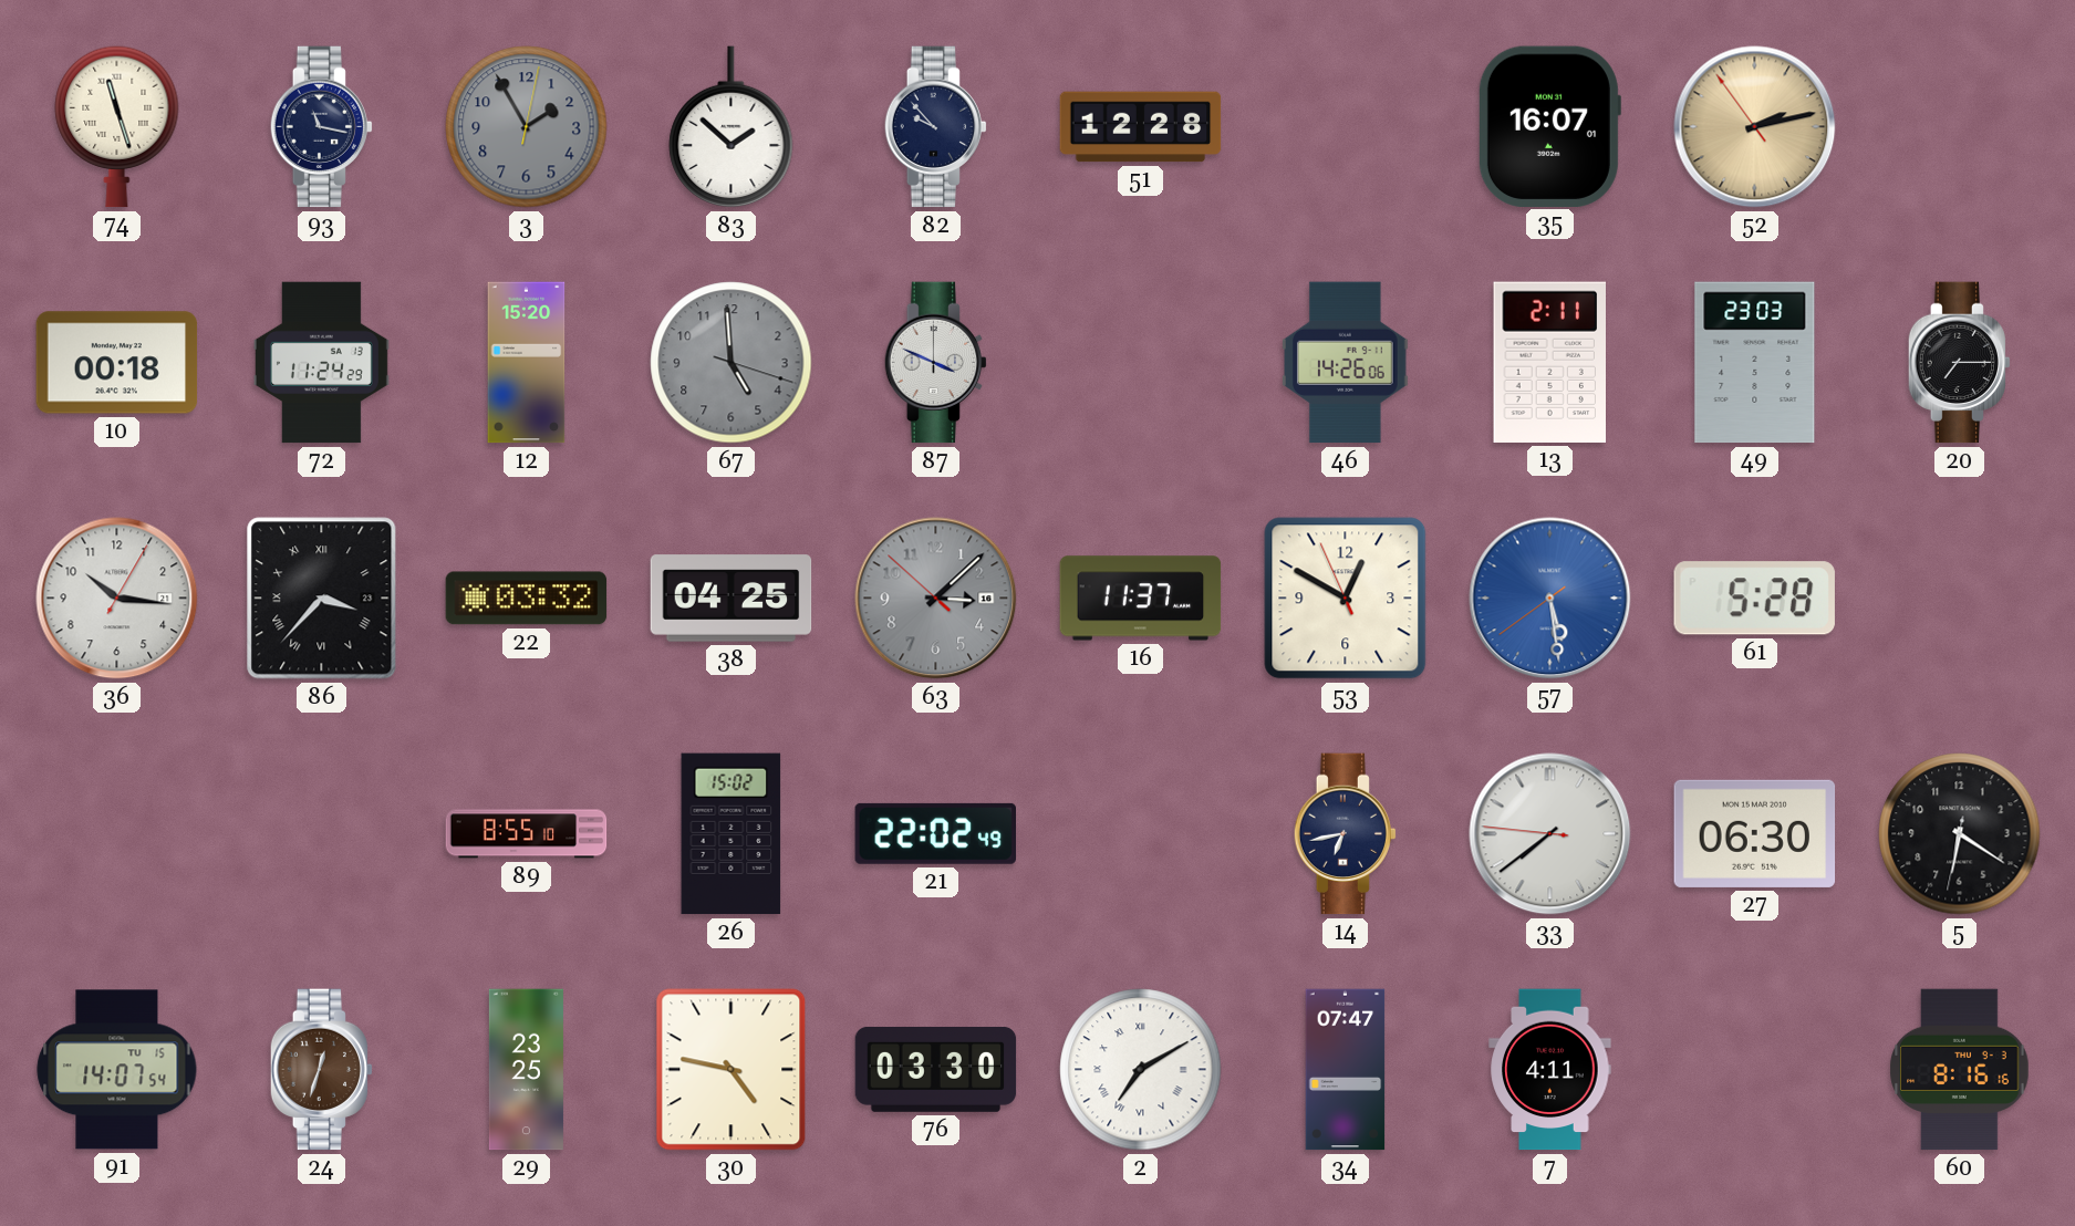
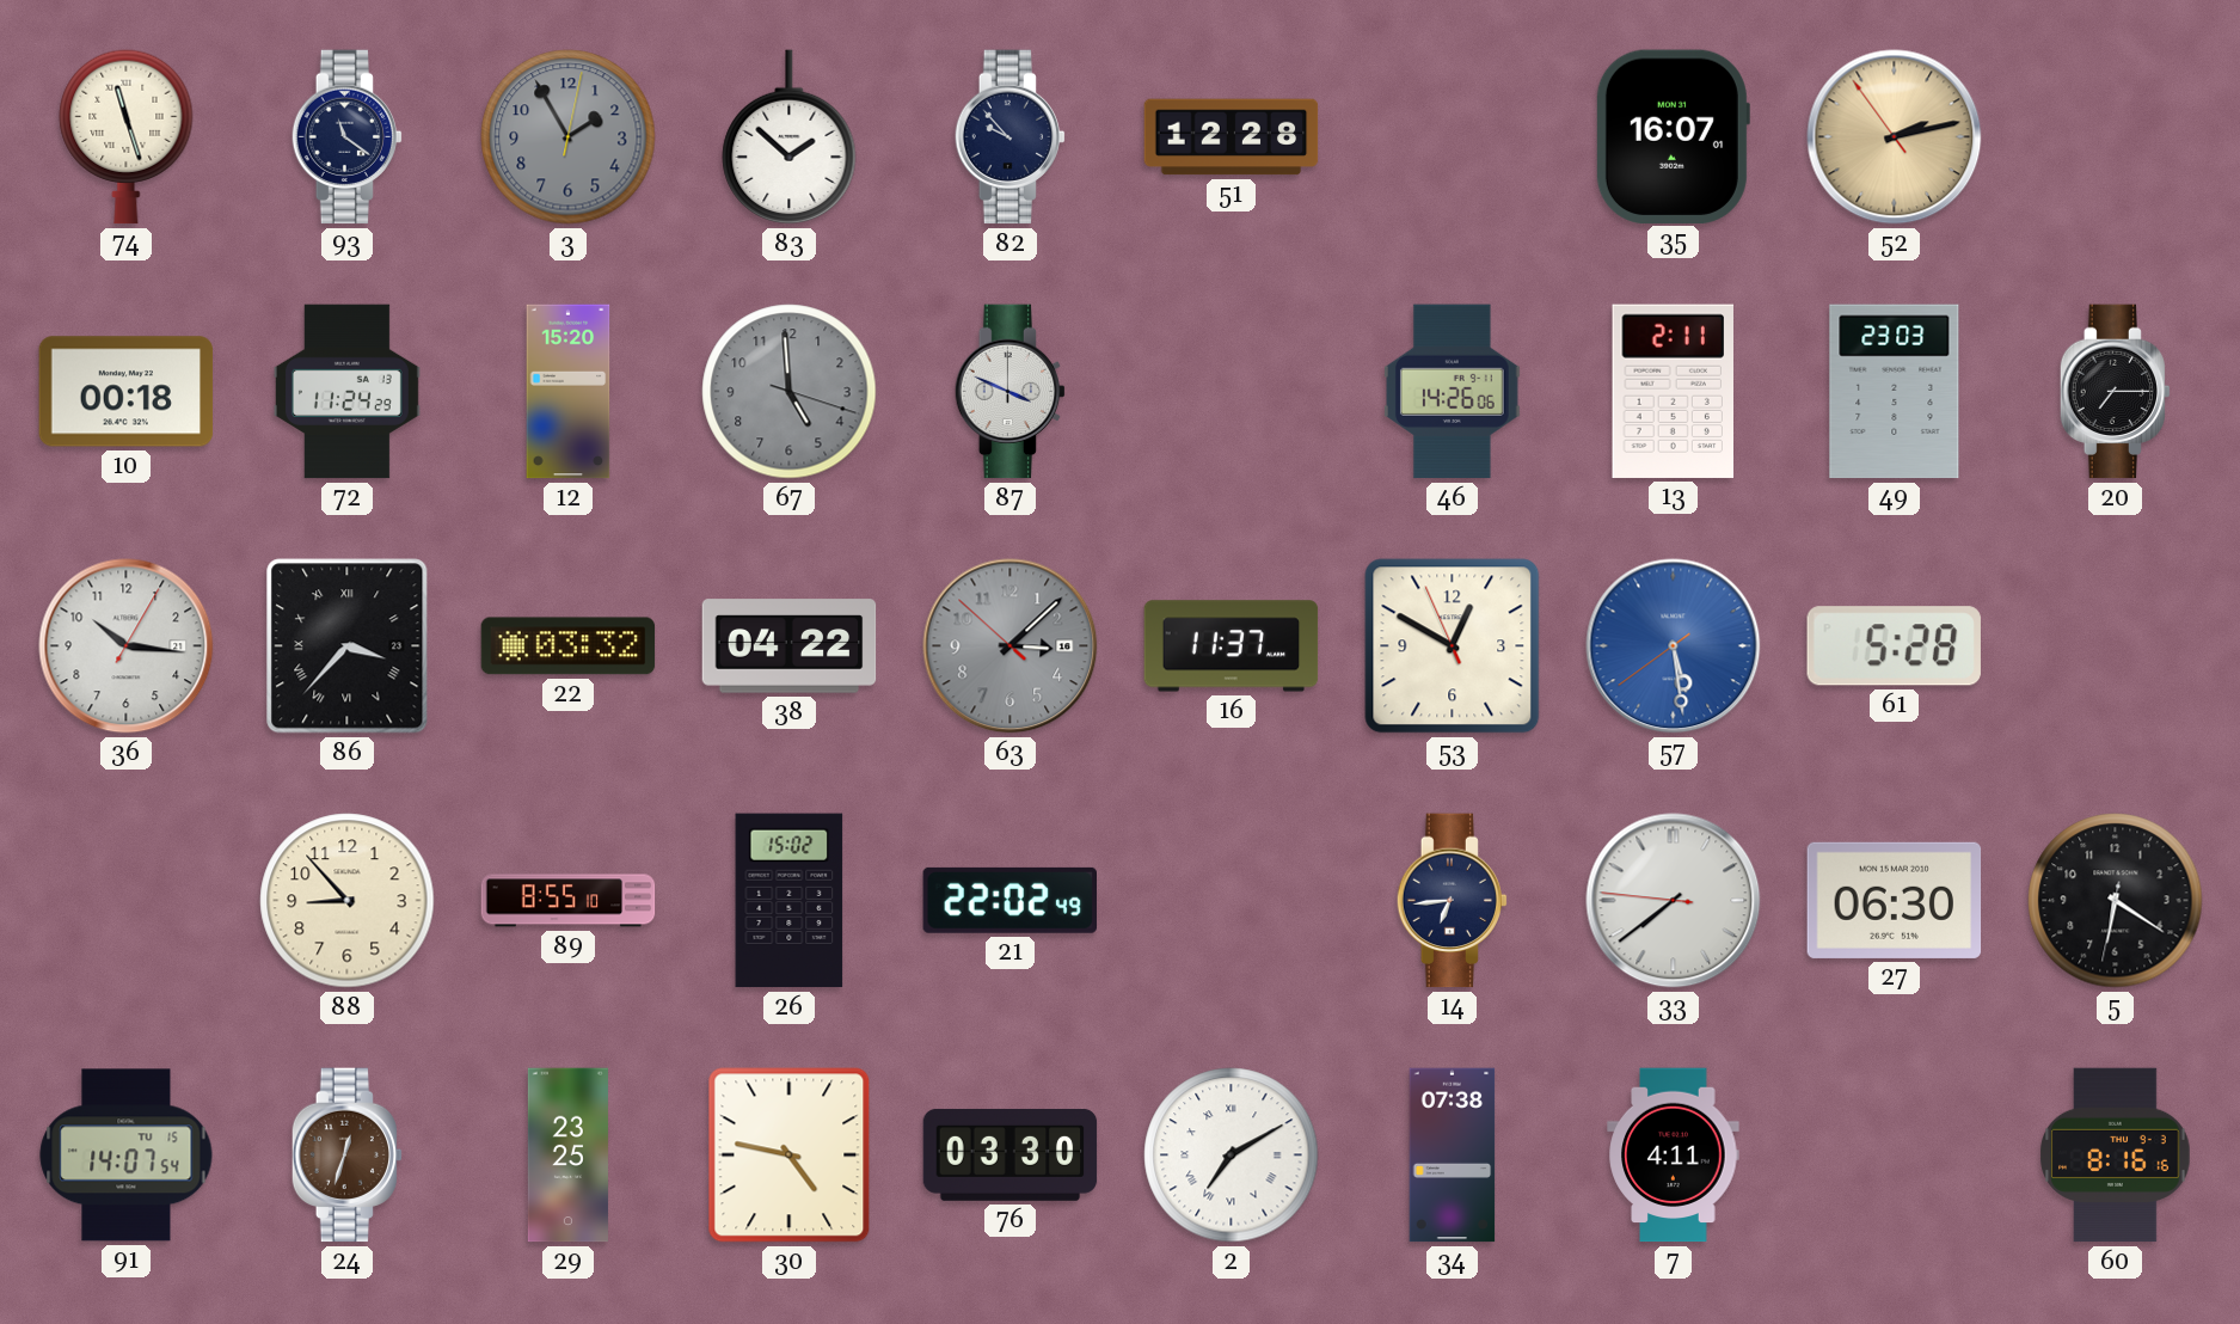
93: 11:17 -> 11:21
38: 04:25 -> 04:22
88: none -> 8:53
14: 6:43 -> 6:44
34: 07:47 -> 07:38
